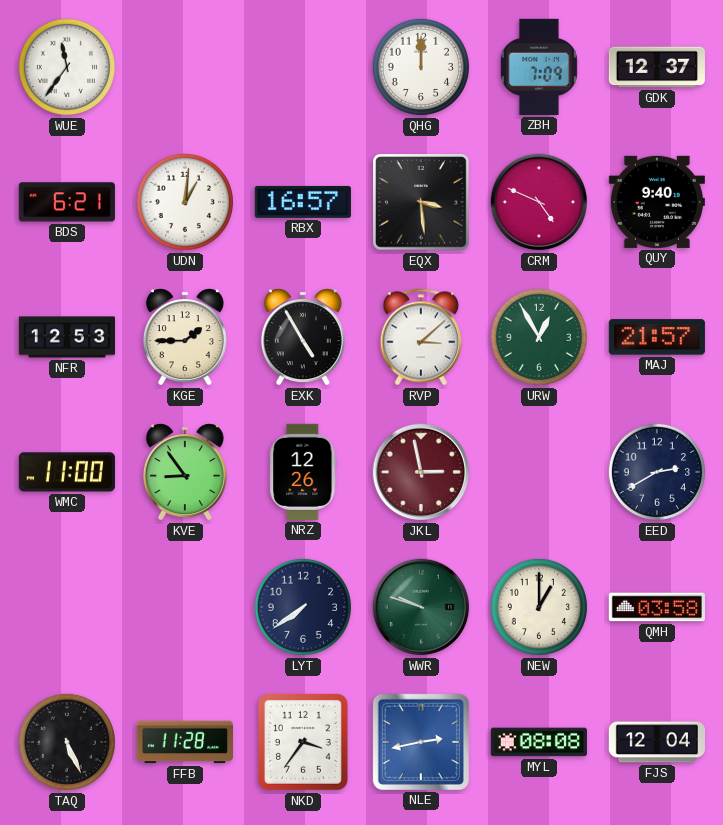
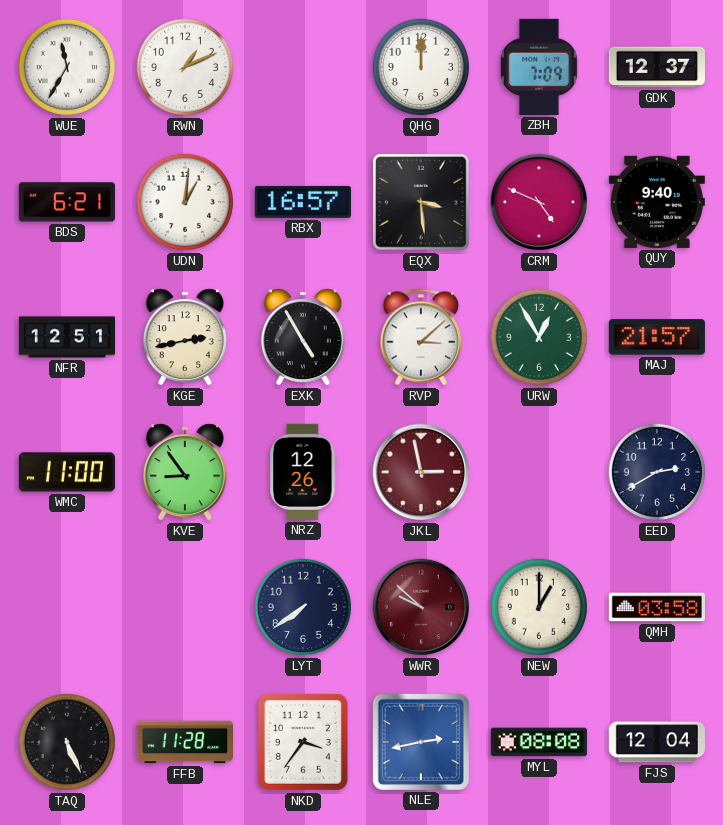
WUE: 11:36 -> 11:35
RWN: none -> 1:11
NFR: 12:53 -> 12:51
KGE: 1:45 -> 2:43
WWR: 9:48 -> 9:52
WWR dial: green -> burgundy
